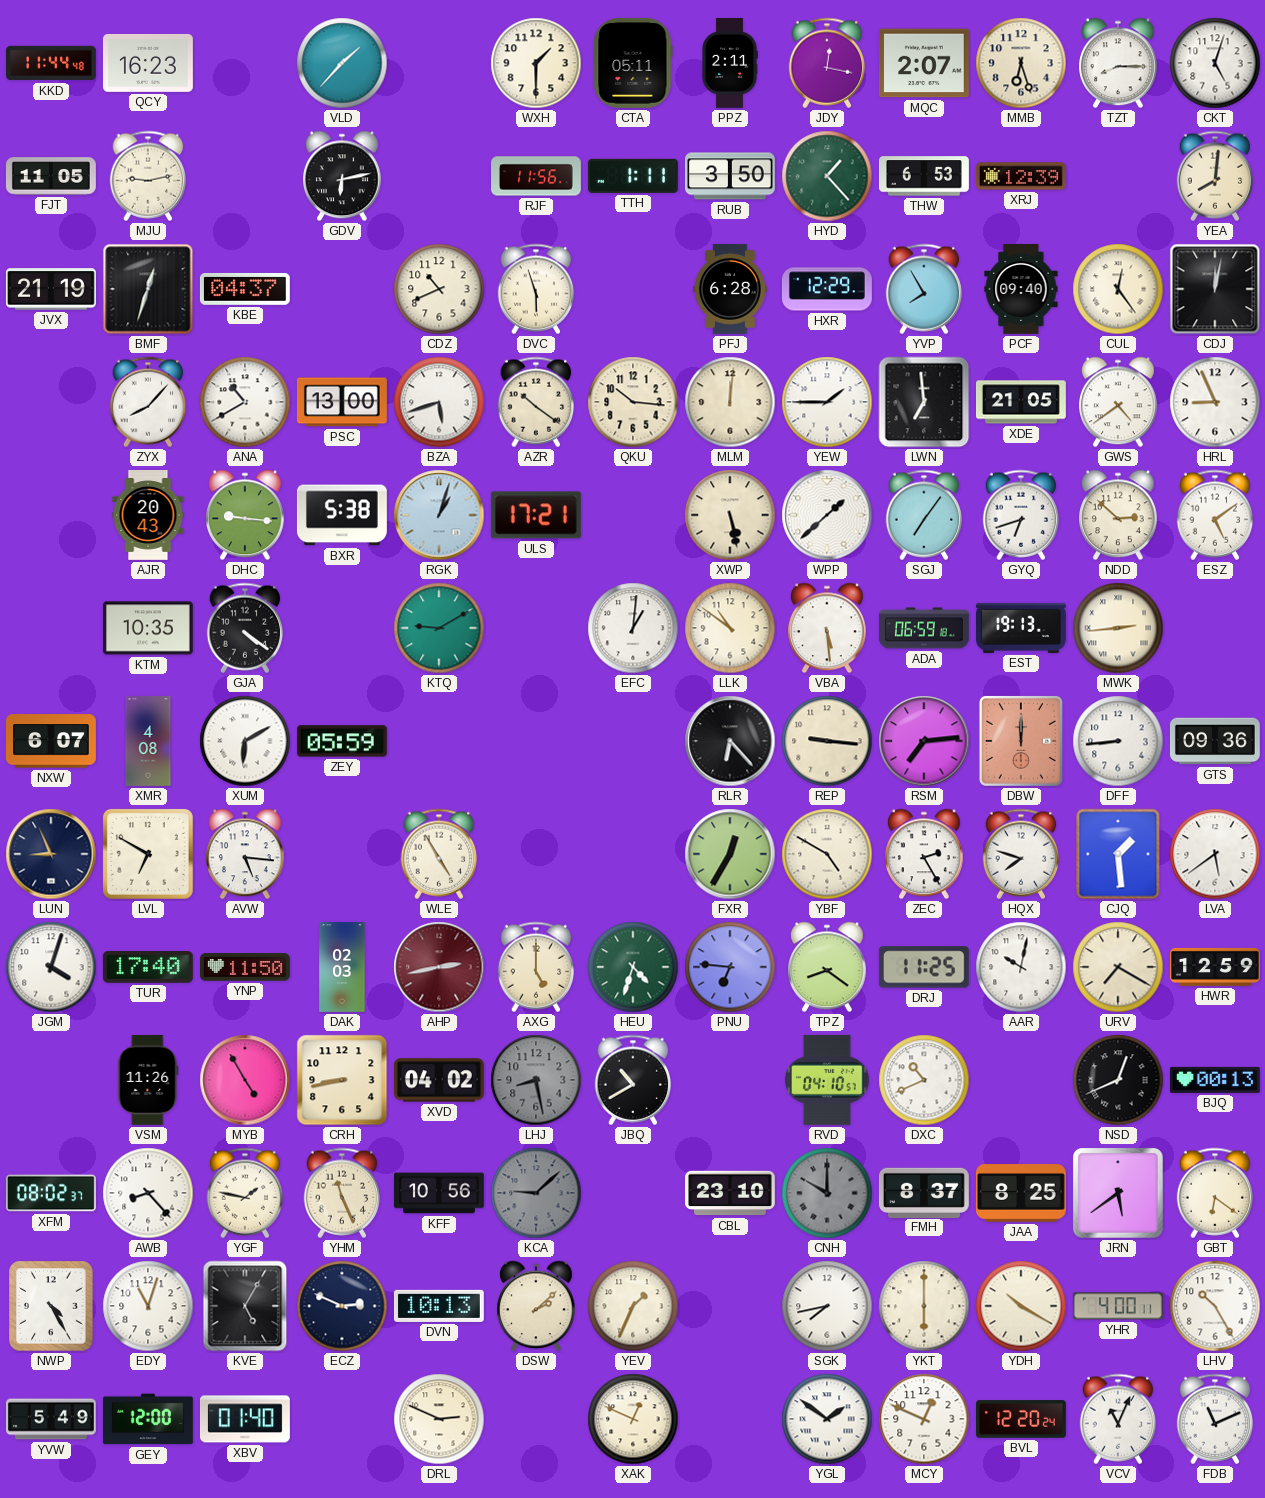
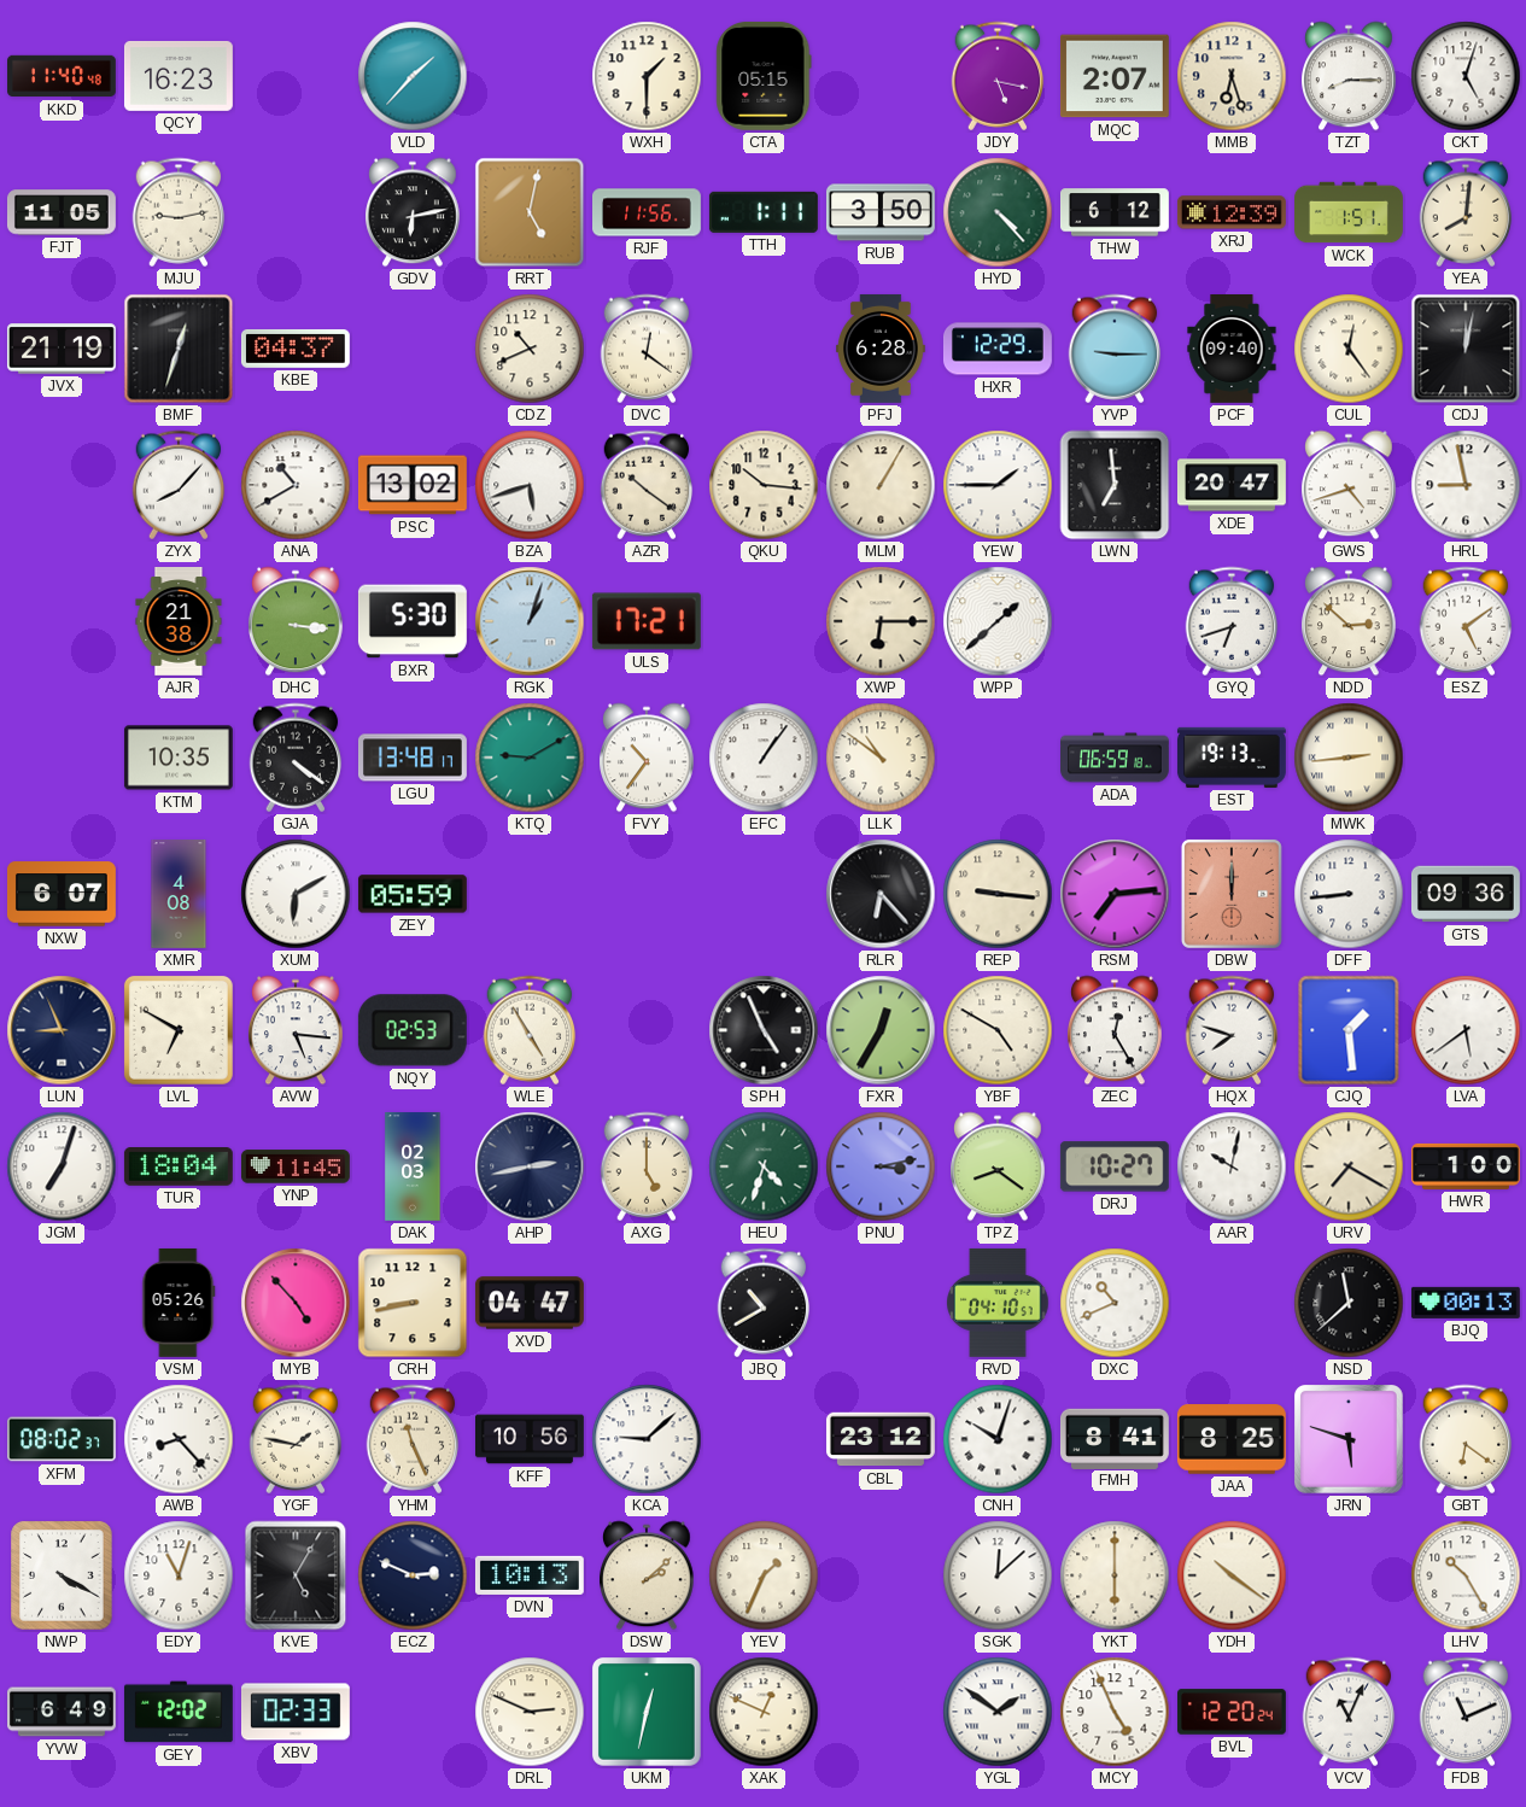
KKD: 11:44 -> 11:40
CTA: 05:11 -> 05:15
PPZ: 2:11 -> none
JDY: 12:17 -> 5:17
RRT: none -> 5:02
HYD: 1:23 -> 4:23
THW: 6:53 -> 6:12
WCK: none -> 1:51
DVC: 5:57 -> 12:21
YVP: 7:55 -> 9:15
PSC: 13:00 -> 13:02
MLM: 12:01 -> 1:05
XDE: 21:05 -> 20:47
GWS: 4:39 -> 4:42
HRL: 8:56 -> 8:58
AJR: 20:43 -> 21:38
DHC: 9:16 -> 3:16
BXR: 5:38 -> 5:30
XWP: 5:28 -> 6:15
SGJ: 7:06 -> none
LGU: none -> 13:48
FVY: none -> 10:36
EFC: 1:01 -> 1:06
VBA: 5:29 -> none
NQY: none -> 02:53
SPH: none -> 4:56
ZEC: 2:25 -> 12:25
JGM: 4:03 -> 7:03
TUR: 17:40 -> 18:04
YNP: 11:50 -> 11:45
AHP dial: burgundy -> navy
PNU: 6:46 -> 3:13
DRJ: 11:25 -> 10:27
HWR: 12:59 -> 1:00
VSM: 11:26 -> 05:26
MYB: 4:55 -> 4:53
XVD: 04:02 -> 04:47
LHJ: 8:28 -> none
NSD: 12:41 -> 11:38
KCA dial: grey -> white
CBL: 23:10 -> 23:12
CNH: 10:00 -> 10:03
CNH dial: grey -> white
FMH: 8:37 -> 8:41
JRN: 5:39 -> 5:48
NWP: 4:25 -> 4:20
SGK: 7:43 -> 12:08
YDH: 10:20 -> 10:21
YHR: 4:00 -> none
YVW: 5:49 -> 6:49
GEY: 12:00 -> 12:02
XBV: 01:40 -> 02:33
UKM: none -> 12:32
MCY: 12:49 -> 4:56
